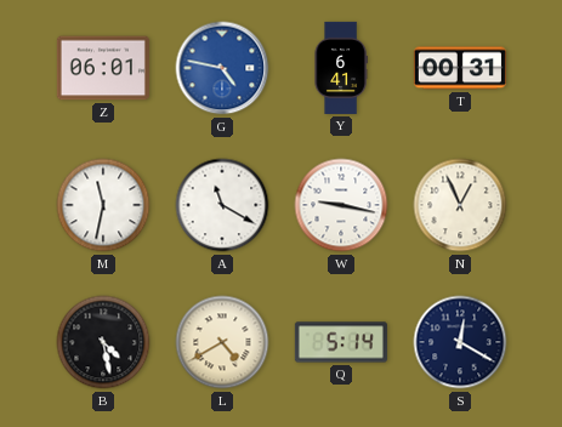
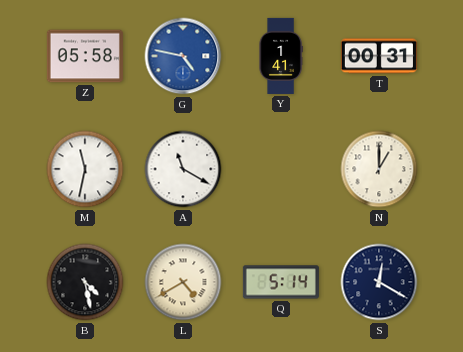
Z: 06:01 -> 05:58
Y: 6:41 -> 1:41
W: 9:17 -> none
N: 12:56 -> 1:00
